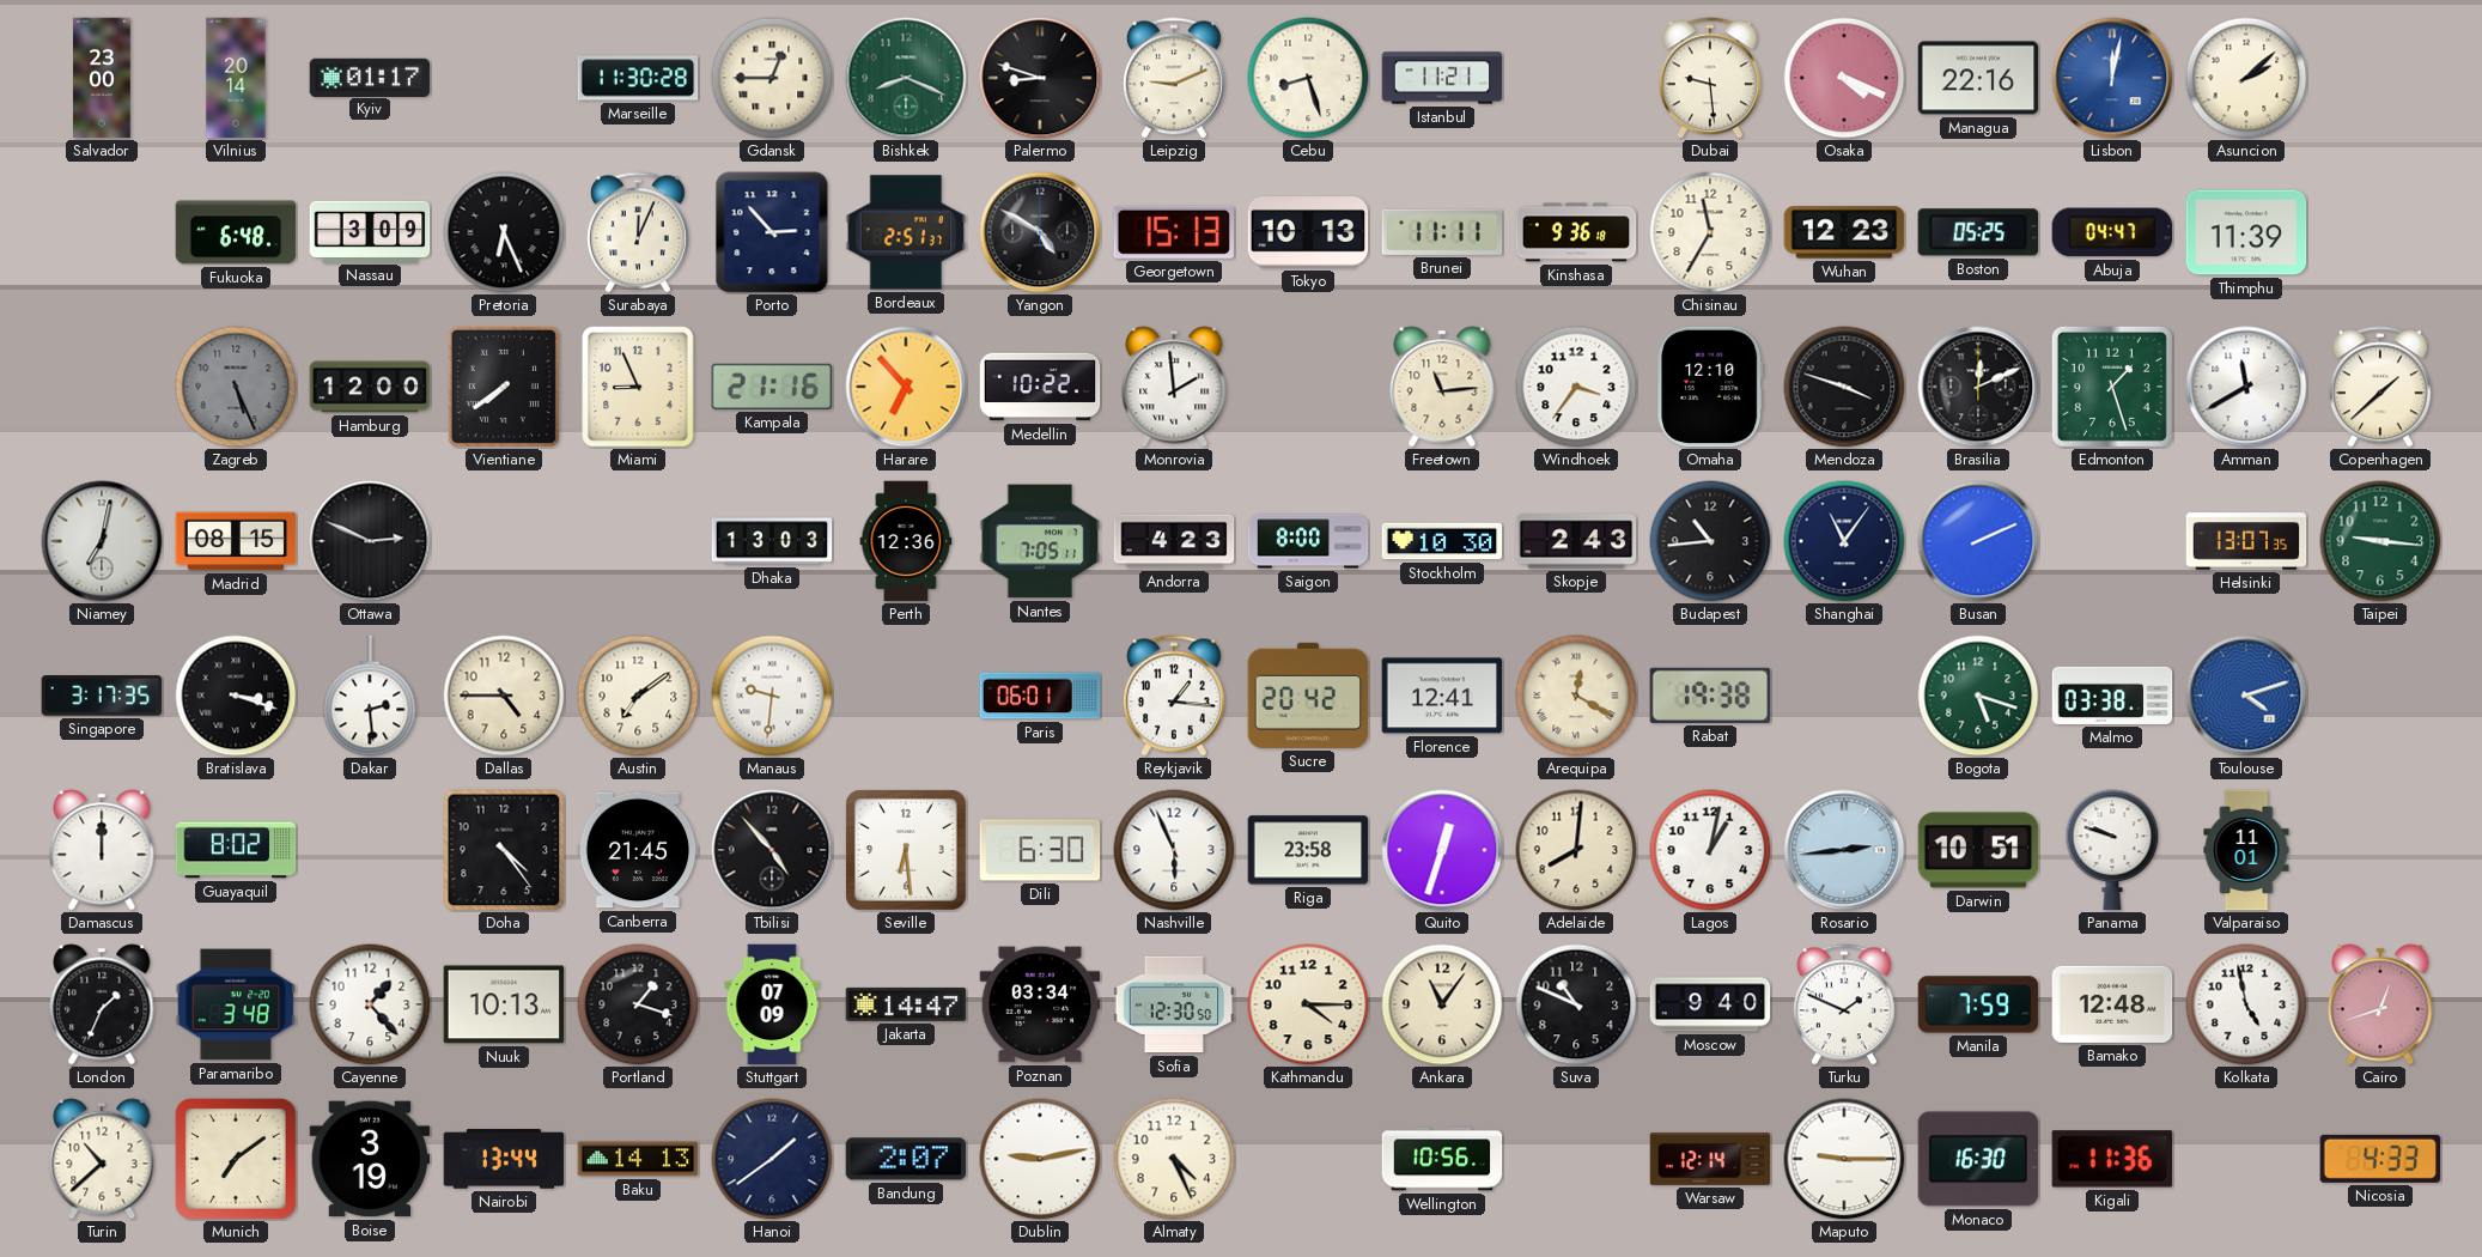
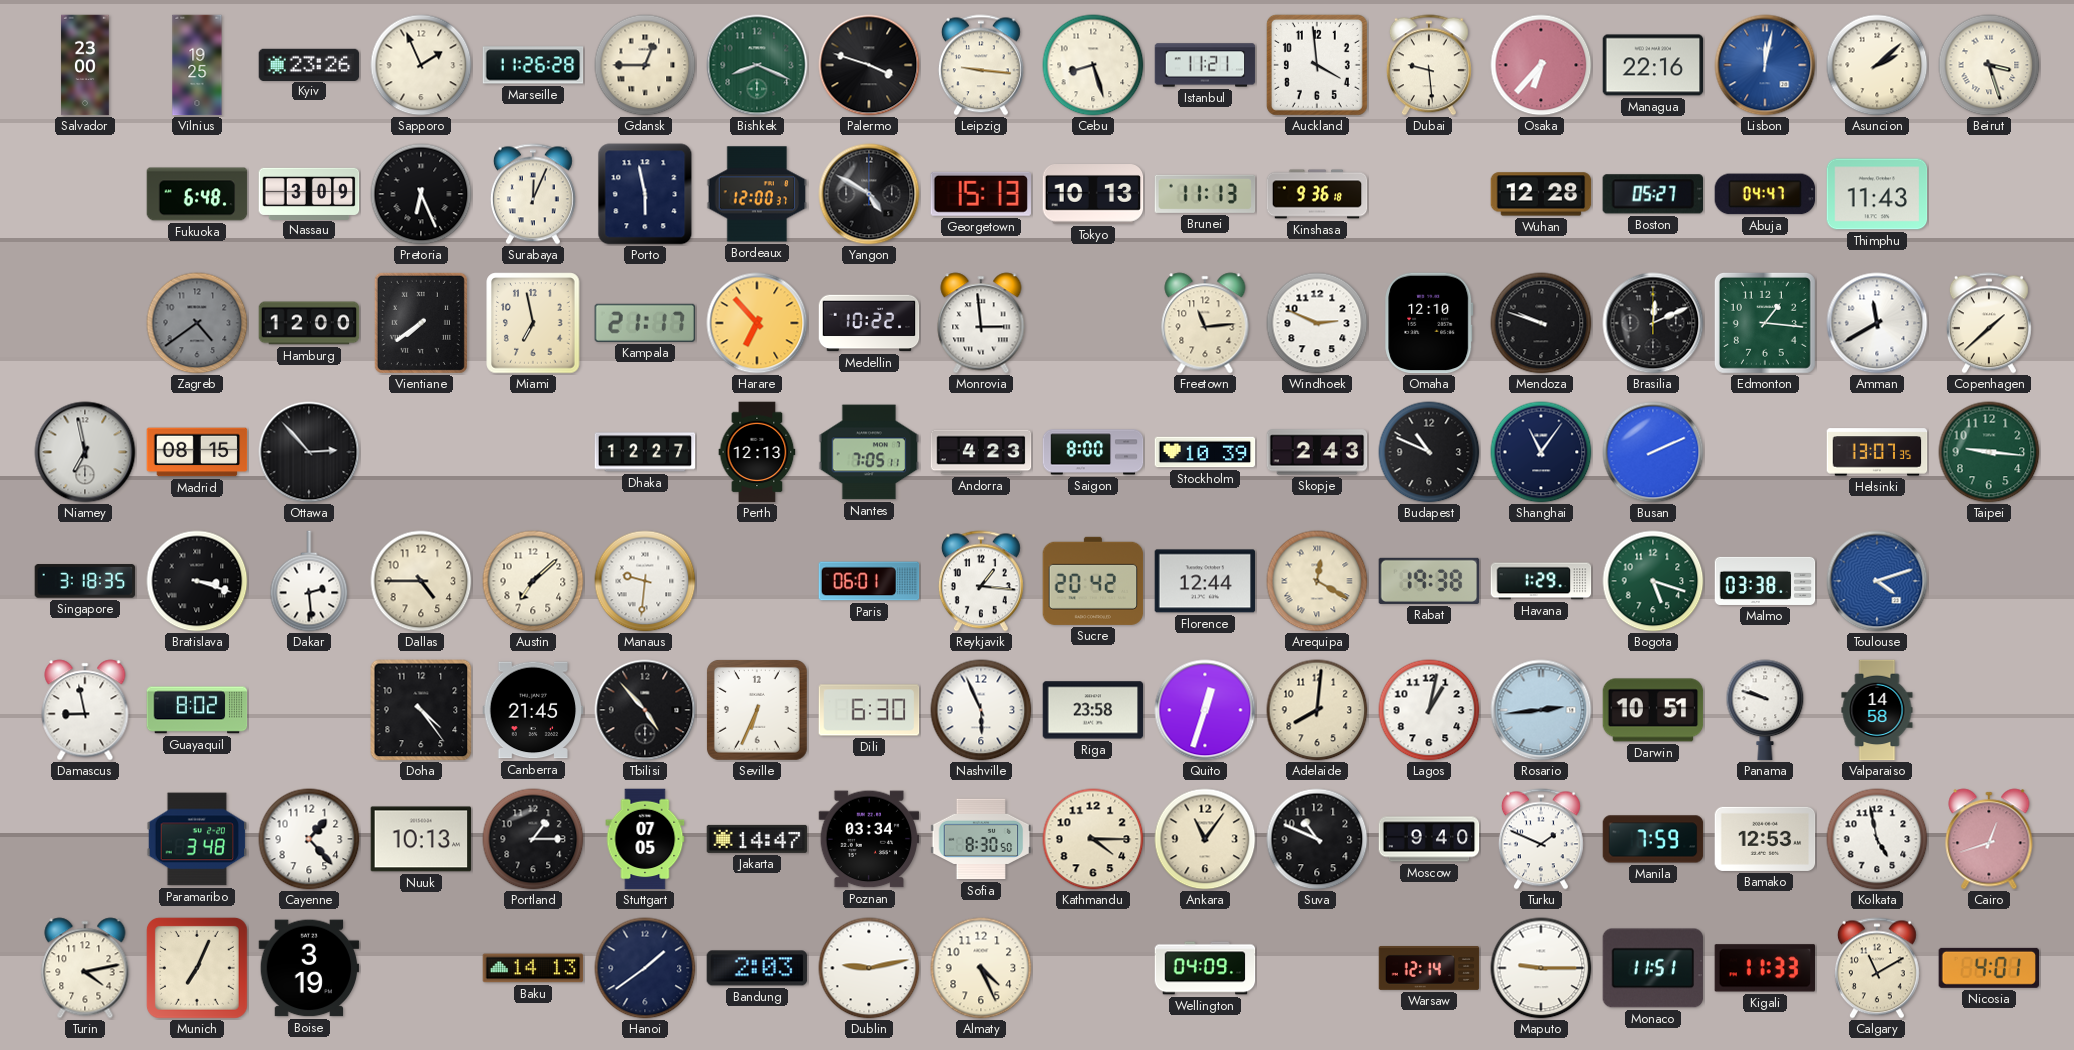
Vilnius: 20:14 -> 19:25
Kyiv: 01:17 -> 23:26
Sapporo: none -> 1:56
Marseille: 11:30 -> 11:26
Palermo: 8:48 -> 3:48
Leipzig: 9:11 -> 9:16
Auckland: none -> 3:59
Osaka: 4:19 -> 6:37
Beirut: none -> 3:27
Porto: 2:53 -> 5:58
Bordeaux: 2:51 -> 12:00
Brunei: 11:11 -> 11:13
Chisinau: 11:35 -> none
Wuhan: 12:23 -> 12:28
Boston: 05:25 -> 05:27
Thimphu: 11:39 -> 11:43
Zagreb: 5:26 -> 4:39
Miami: 8:56 -> 6:58
Kampala: 21:16 -> 21:17
Monrovia: 1:59 -> 2:59
Windhoek: 3:36 -> 2:49
Mendoza: 3:48 -> 9:48
Edmonton: 1:27 -> 1:16
Niamey: 7:02 -> 6:58
Ottawa: 2:49 -> 2:53
Dhaka: 13:03 -> 12:27
Perth: 12:36 -> 12:13
Stockholm: 10:30 -> 10:39
Budapest: 10:44 -> 10:49
Singapore: 3:17 -> 3:18
Austin: 7:09 -> 7:08
Florence: 12:41 -> 12:44
Havana: none -> 1:29
Damascus: 12:00 -> 8:58
Seville: 6:29 -> 6:34
Valparaiso: 11:01 -> 14:58
London: 1:34 -> none
Portland: 1:18 -> 1:15
Stuttgart: 07:09 -> 07:05
Sofia: 12:30 -> 8:30
Bamako: 12:48 -> 12:53
Turin: 10:38 -> 4:13
Munich: 7:09 -> 7:04
Nairobi: 13:44 -> none
Bandung: 2:07 -> 2:03
Wellington: 10:56 -> 04:09
Monaco: 16:30 -> 11:51
Kigali: 11:36 -> 11:33
Calgary: none -> 11:10
Nicosia: 4:33 -> 4:01
